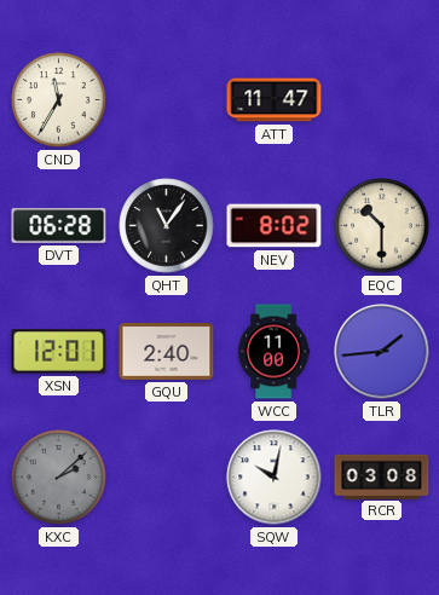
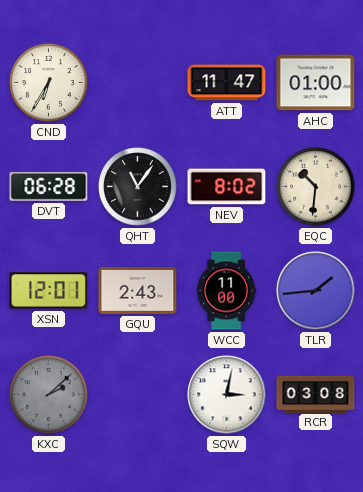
CND: 11:35 -> 6:35
AHC: none -> 01:00
EQC: 10:30 -> 10:31
GQU: 2:40 -> 2:43
SQW: 10:02 -> 3:02
